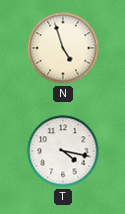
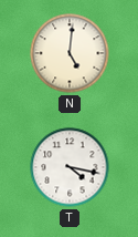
N: 4:57 -> 5:01
